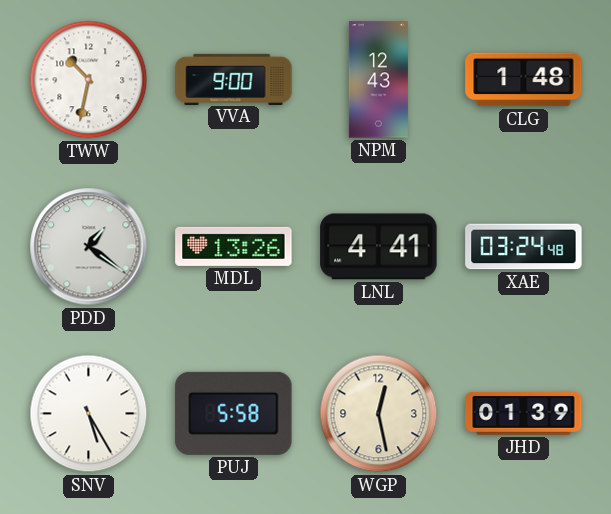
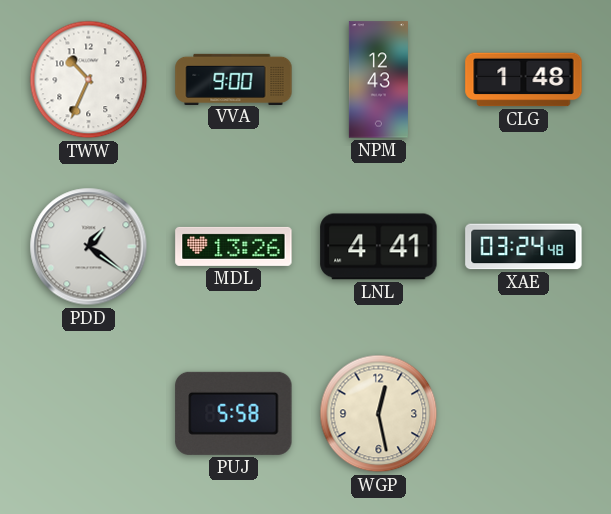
TWW: 10:32 -> 10:34
SNV: 5:25 -> none
JHD: 01:39 -> none
